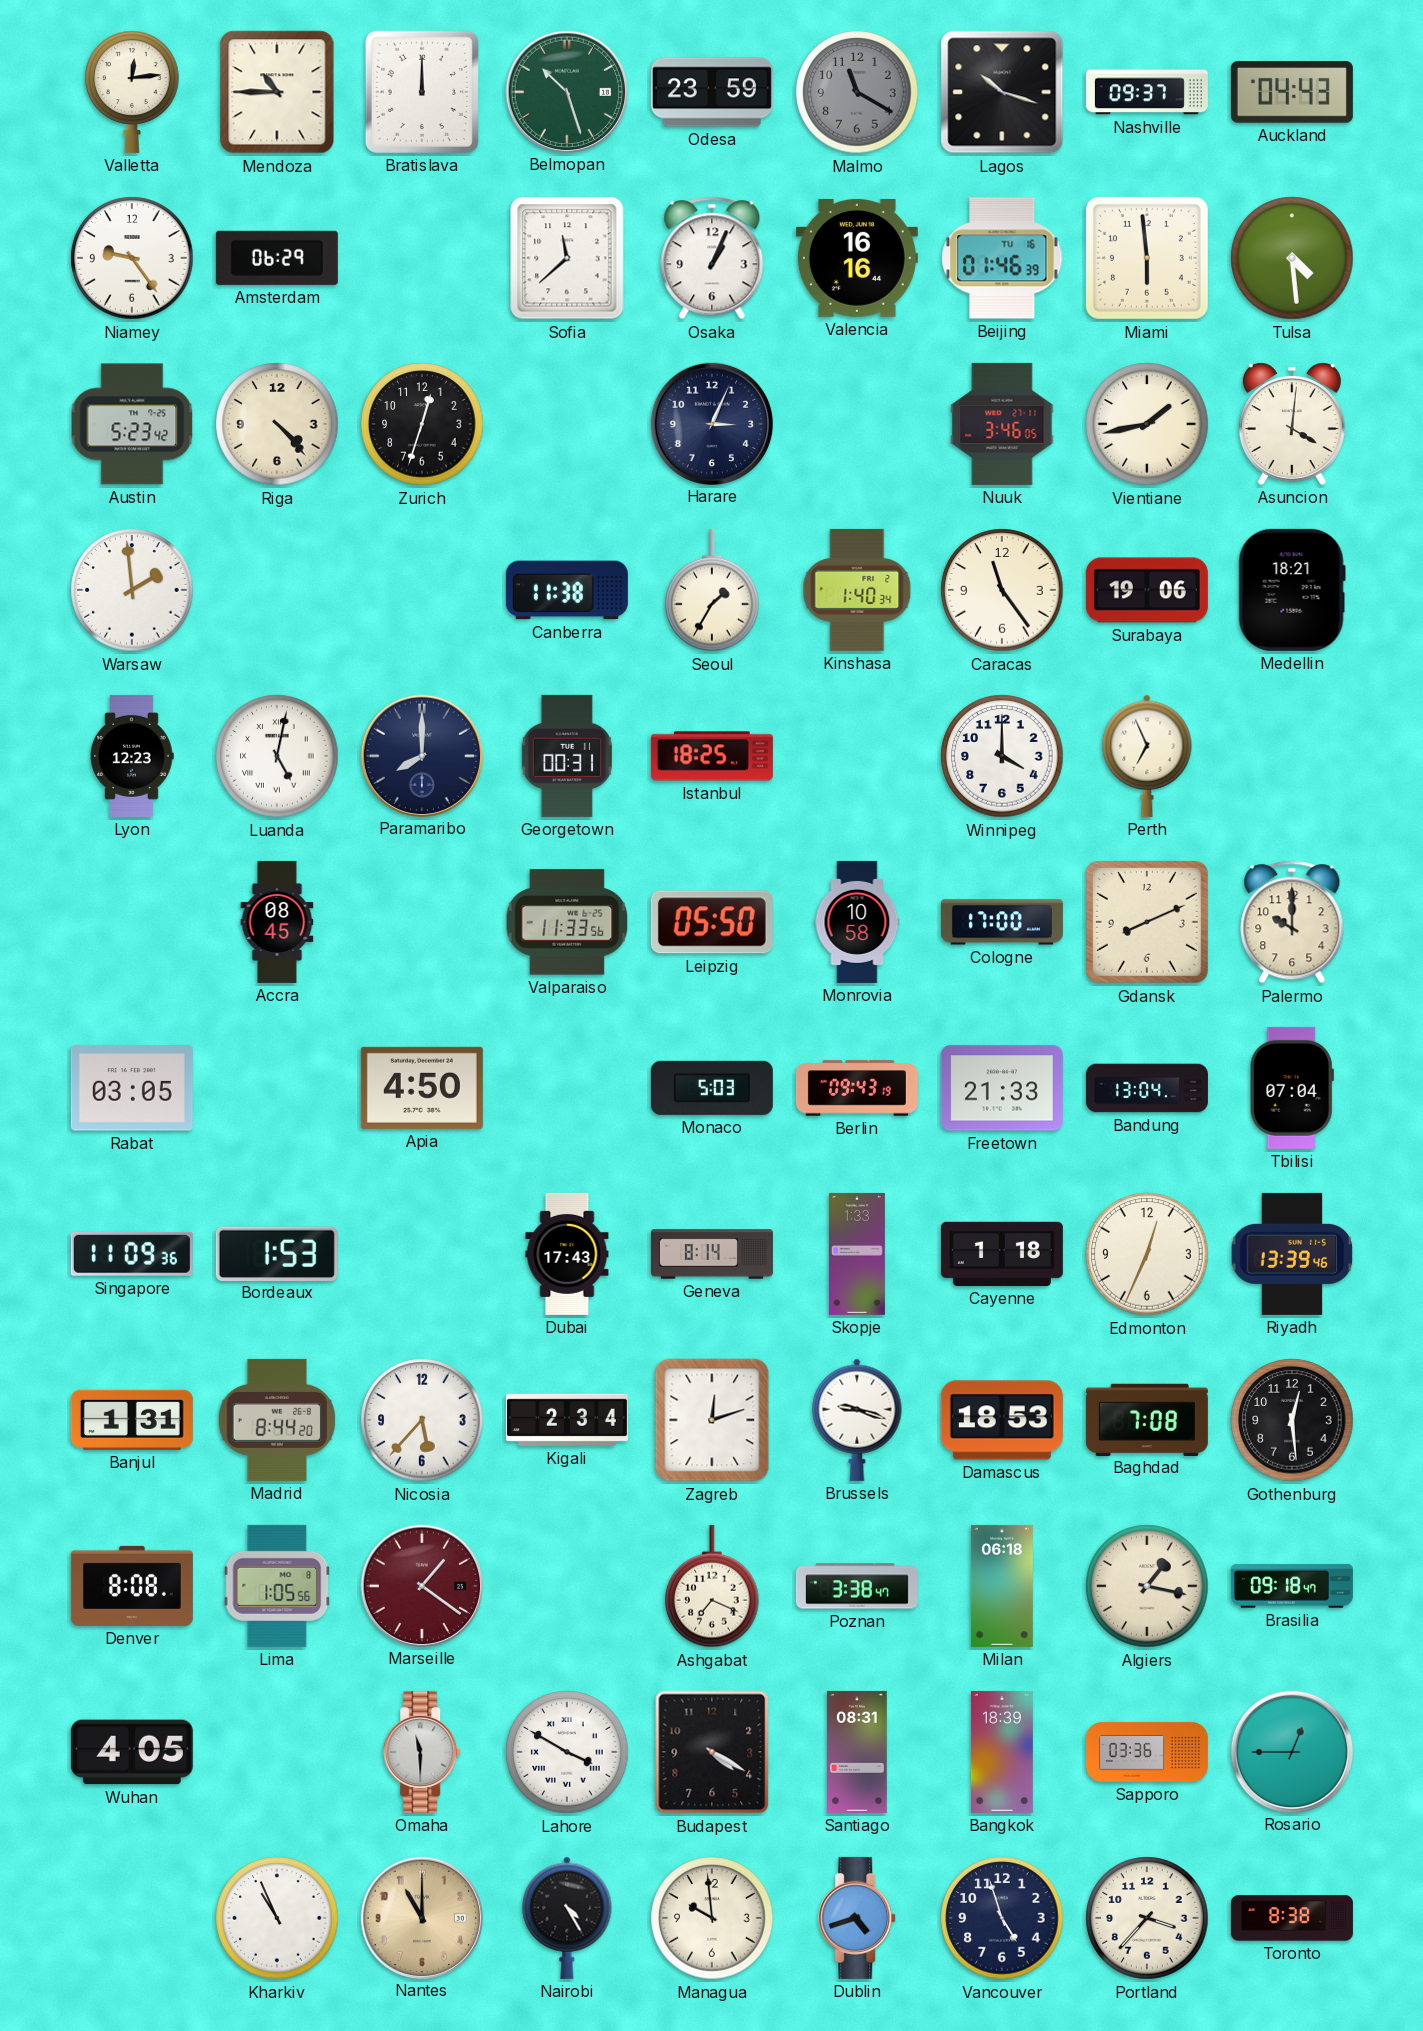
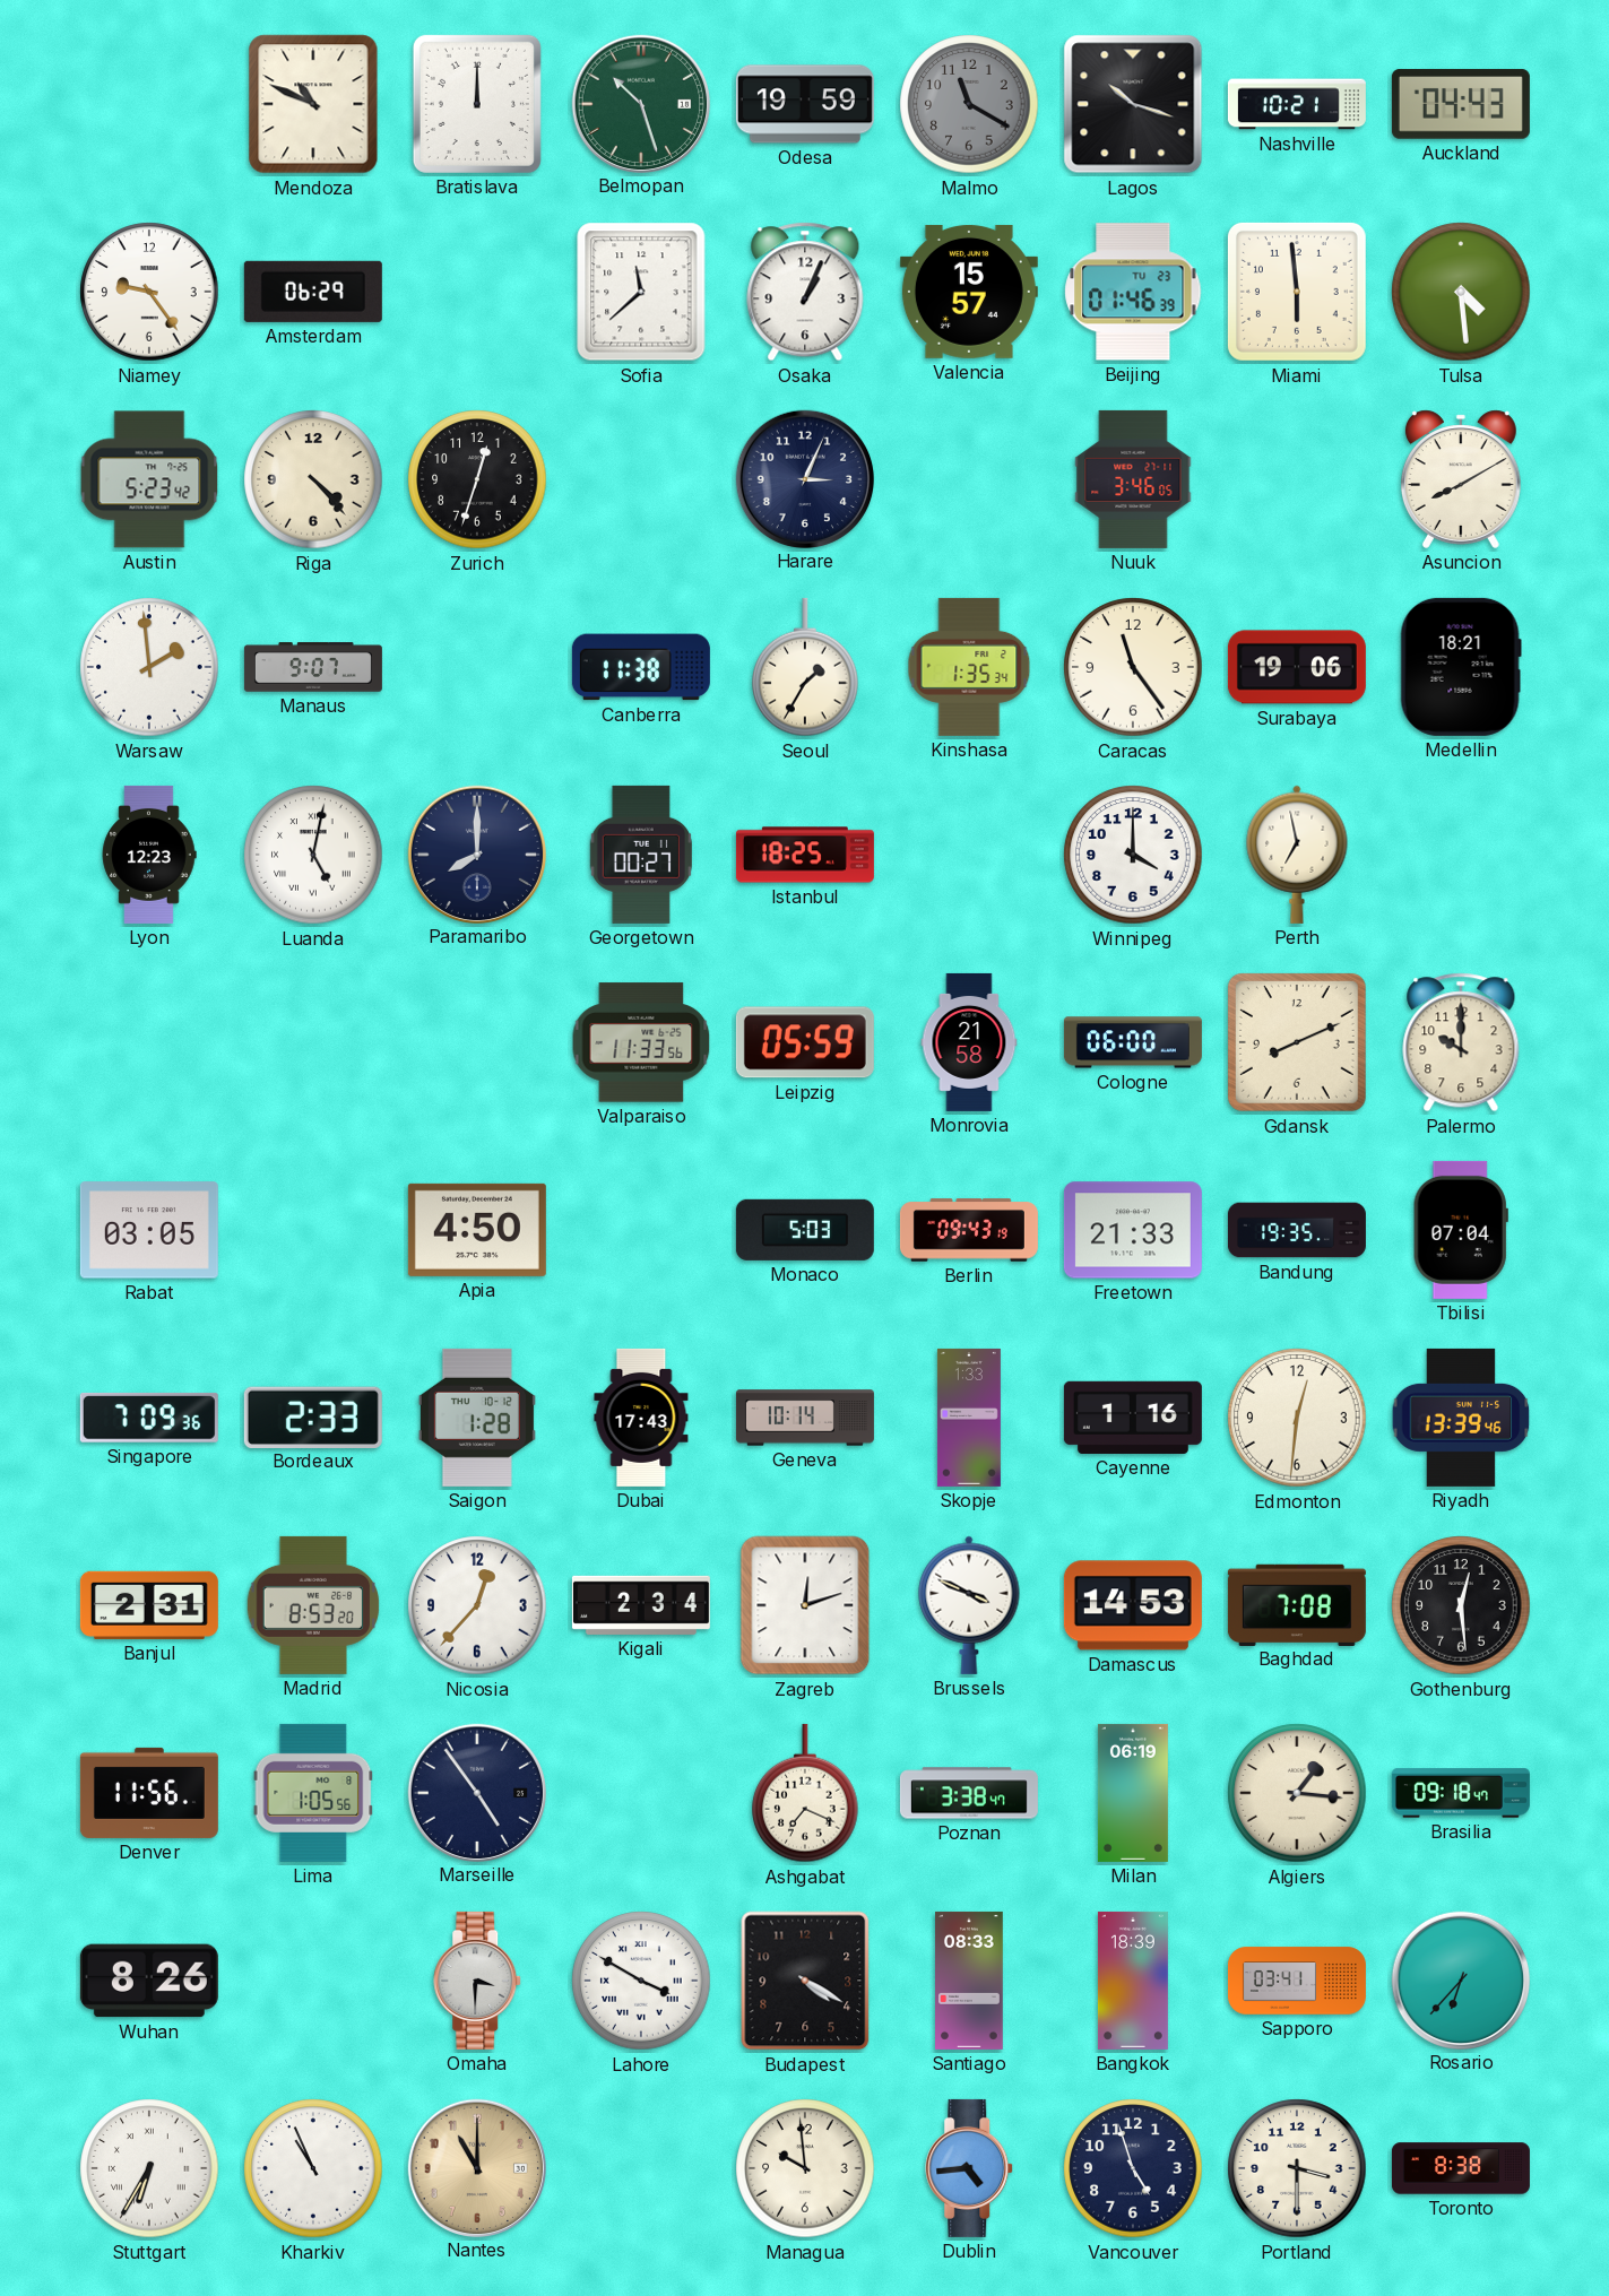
Valletta: 12:14 -> none
Mendoza: 10:45 -> 10:49
Odesa: 23:59 -> 19:59
Nashville: 09:37 -> 10:21
Valencia: 16:16 -> 15:57
Beijing date: TU 16 -> TU 23
Vientiane: 1:43 -> none
Asuncion: 4:01 -> 8:10
Manaus: none -> 9:07
Kinshasa: 1:40 -> 1:35
Georgetown: 00:31 -> 00:27
Perth: 6:56 -> 6:58
Accra: 08:45 -> none
Leipzig: 05:50 -> 05:59
Monrovia: 10:58 -> 21:58
Cologne: 17:00 -> 06:00
Bandung: 13:04 -> 19:35
Singapore: 11:09 -> 7:09
Bordeaux: 1:53 -> 2:33
Saigon: none -> 1:28
Geneva: 8:14 -> 10:14
Cayenne: 1:18 -> 1:16
Edmonton: 12:34 -> 12:31
Banjul: 1:31 -> 2:31
Madrid: 8:44 -> 8:53
Nicosia: 5:37 -> 12:37
Brussels: 9:18 -> 3:49
Damascus: 18:53 -> 14:53
Denver: 8:08 -> 11:56
Marseille: 1:21 -> 4:54
Marseille dial: burgundy -> navy
Milan: 06:18 -> 06:19
Algiers: 1:17 -> 1:16
Wuhan: 4:05 -> 8:26
Omaha: 11:30 -> 3:30
Santiago: 08:31 -> 08:33
Sapporo: 03:36 -> 03:41
Rosario: 12:45 -> 6:37
Stuttgart: none -> 6:35
Nairobi: 4:25 -> none
Dublin: 4:42 -> 4:44
Portland: 3:37 -> 3:30
